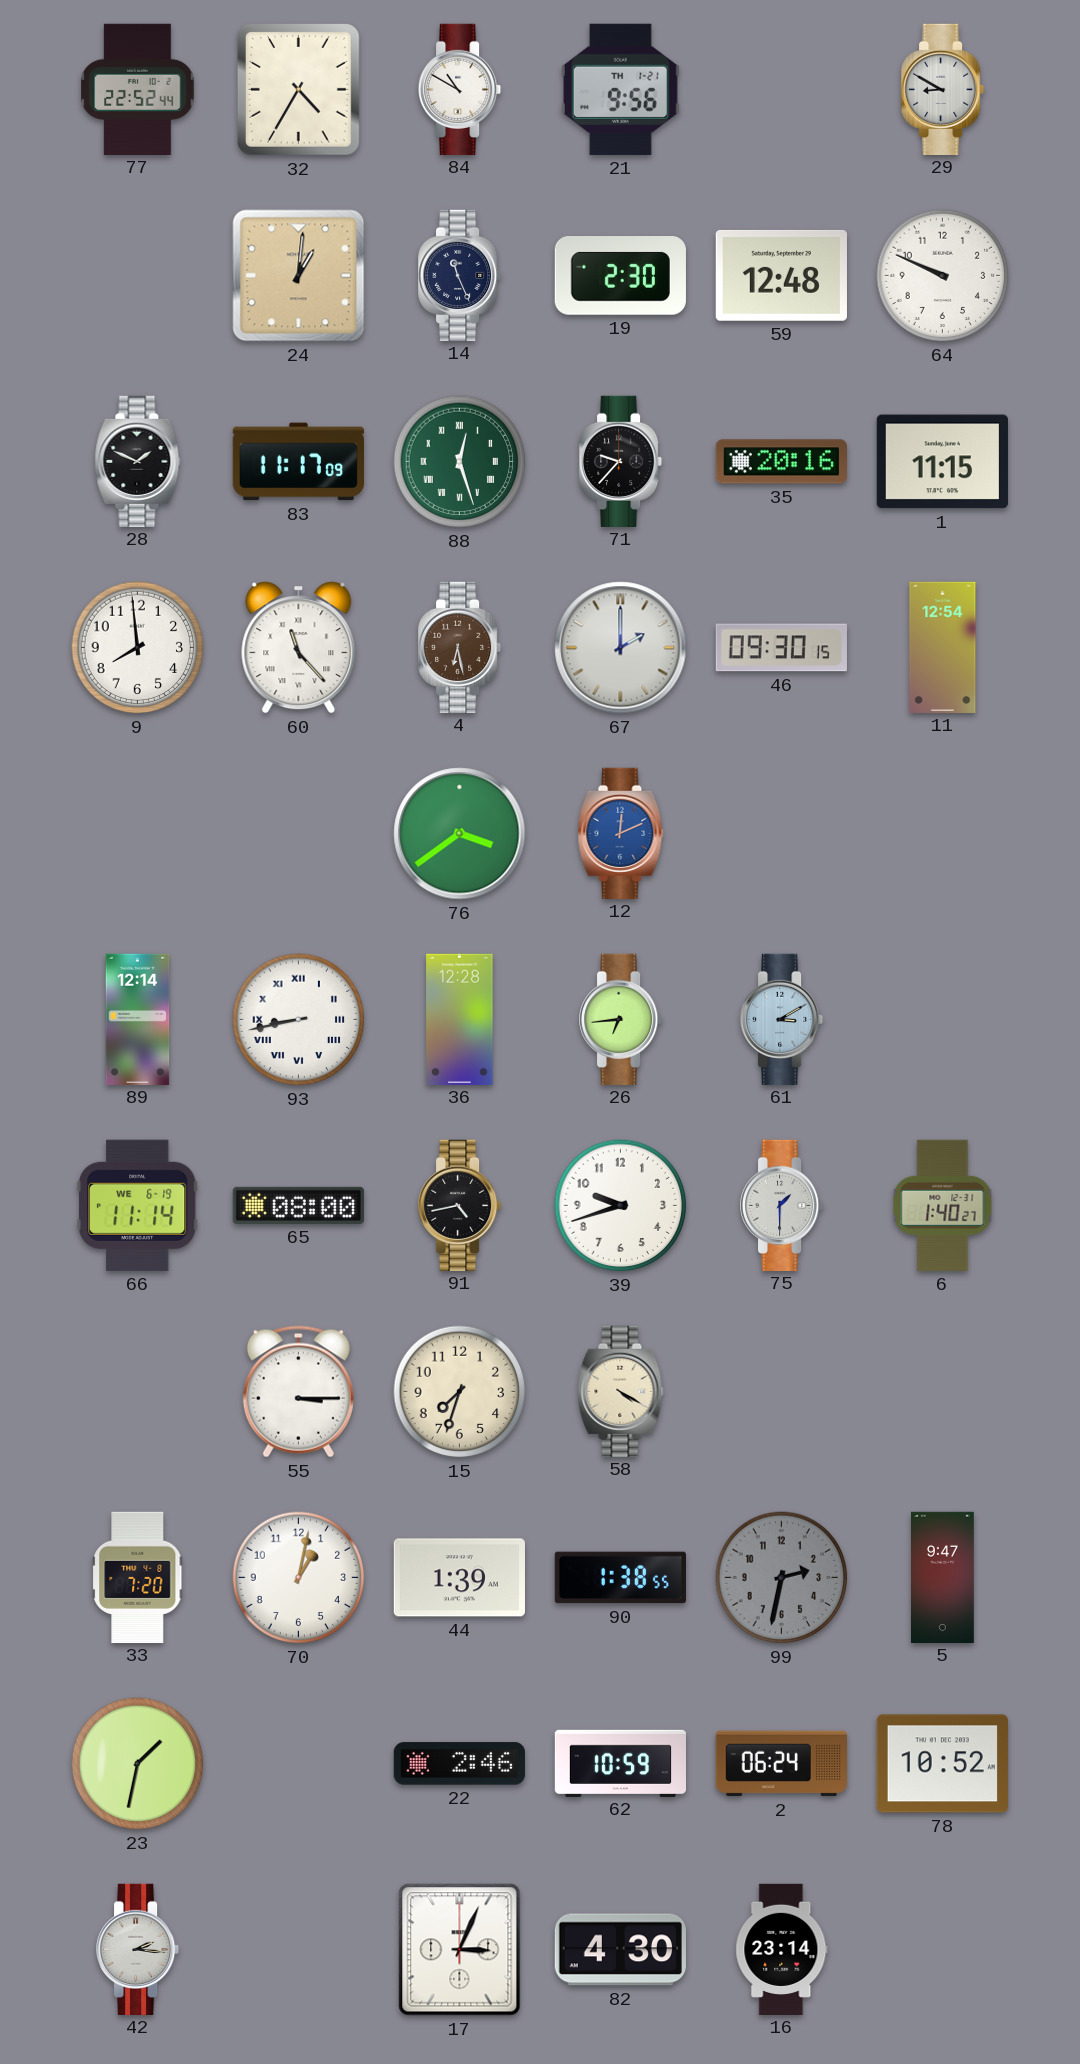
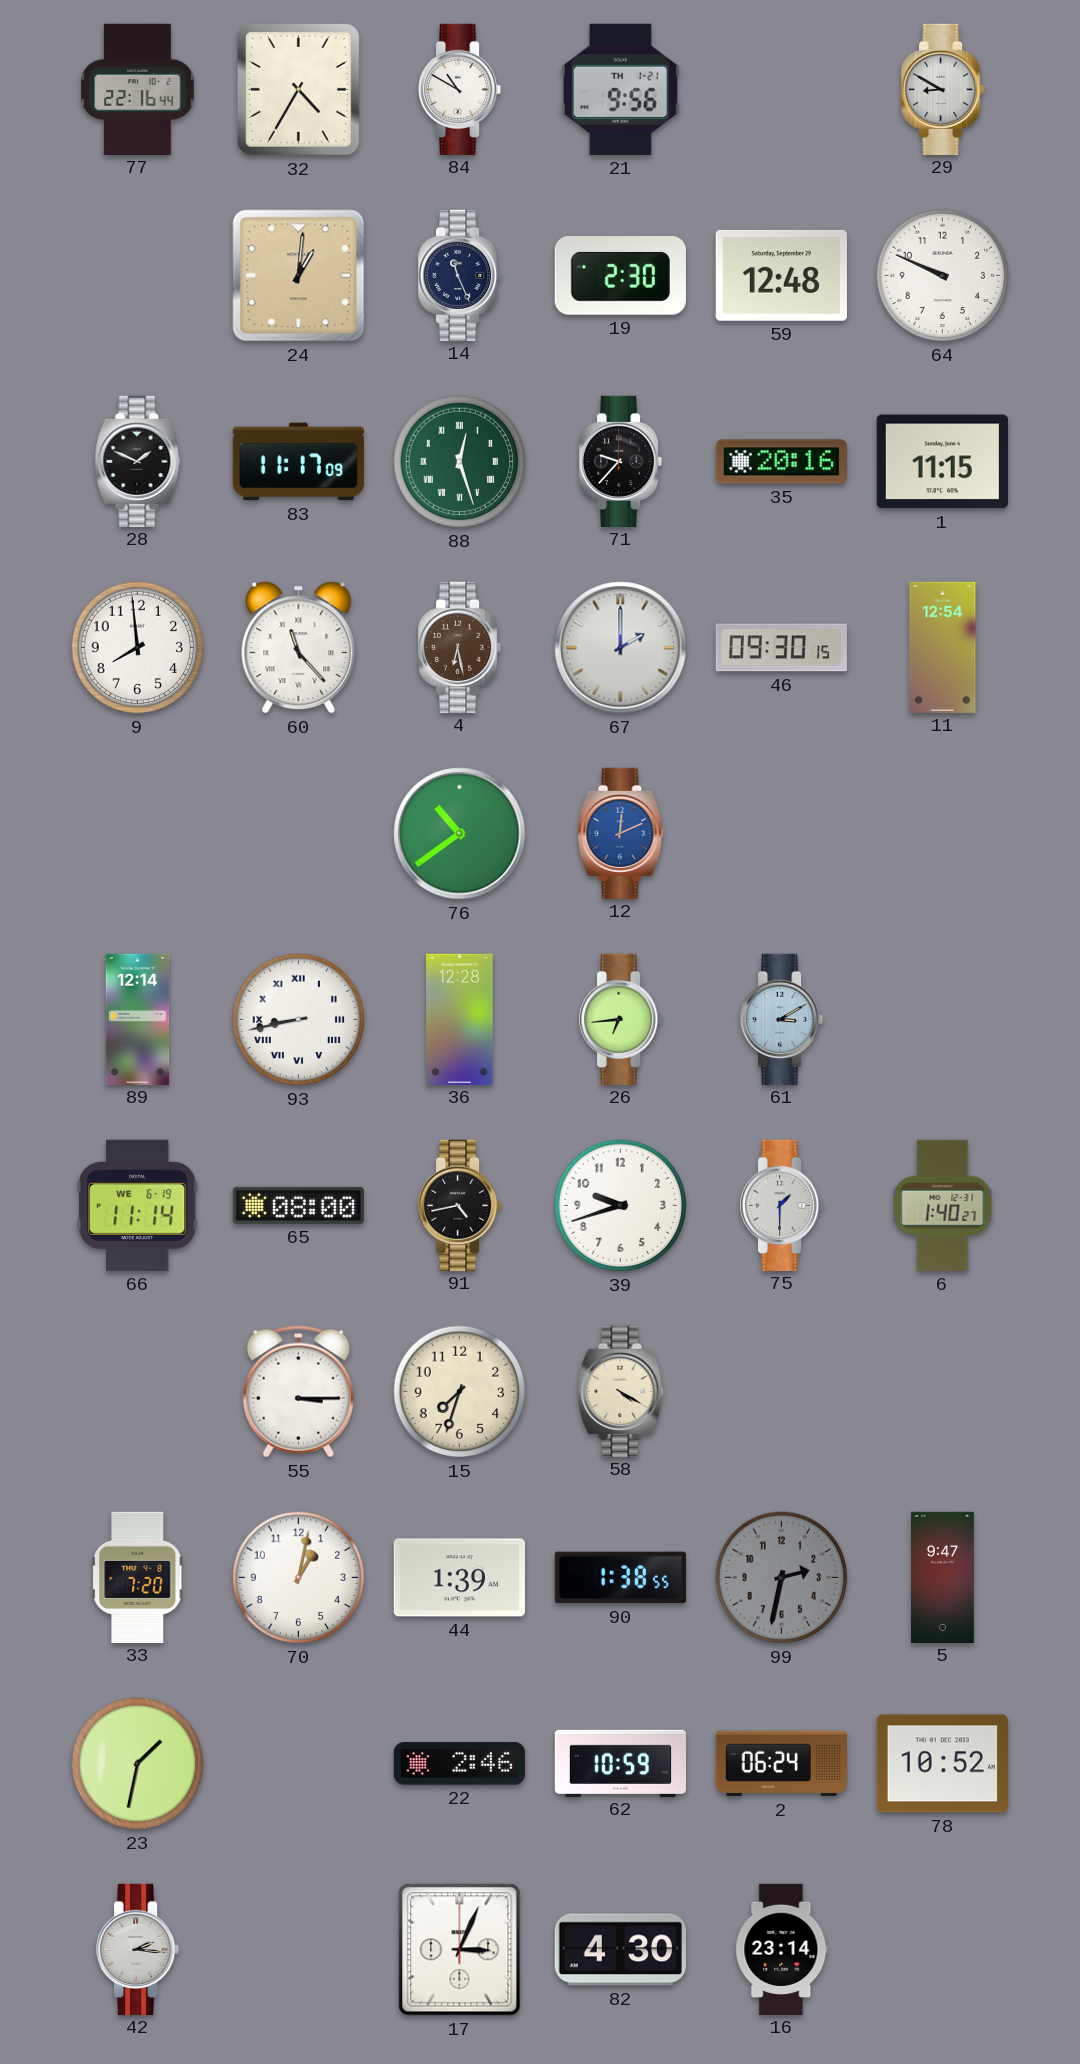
77: 22:52 -> 22:16
76: 3:39 -> 10:39
